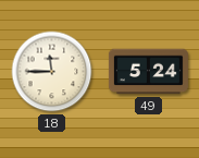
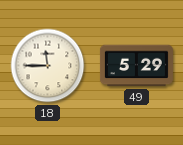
49: 5:24 -> 5:29
